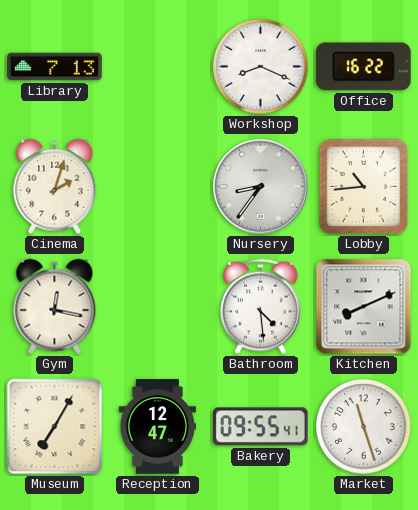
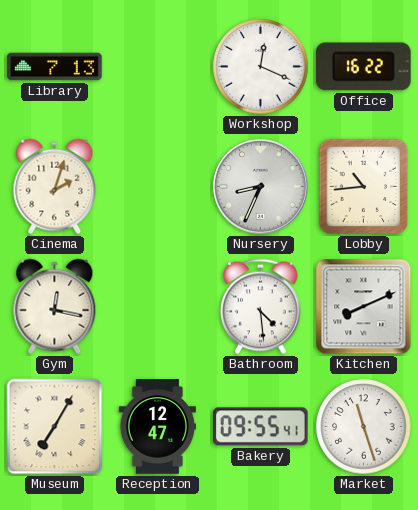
Workshop: 8:19 -> 12:19
Nursery: 8:36 -> 8:34
